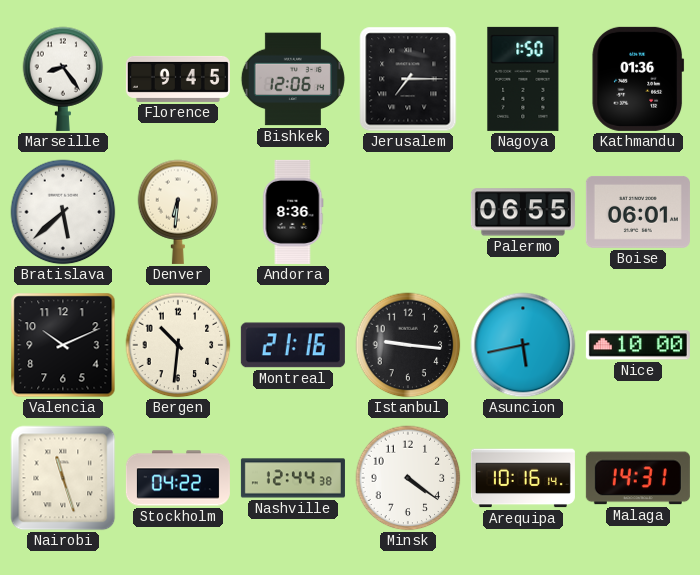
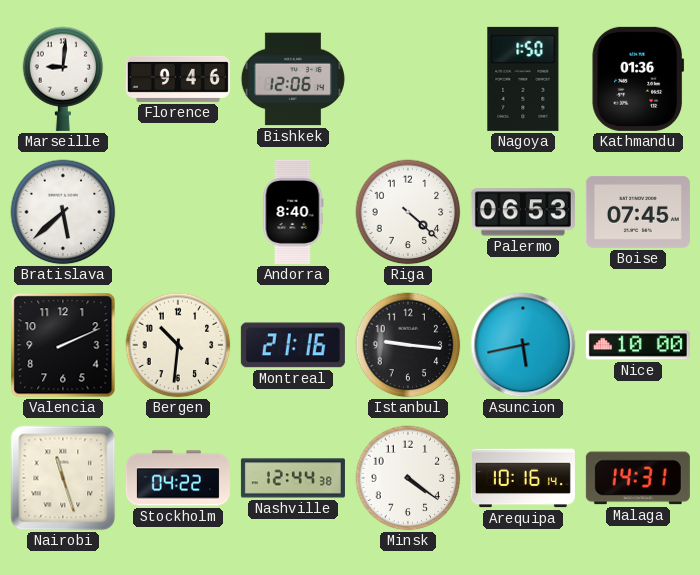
Marseille: 8:24 -> 9:01
Florence: 9:45 -> 9:46
Jerusalem: 7:15 -> none
Denver: 6:31 -> none
Andorra: 8:36 -> 8:40
Riga: none -> 4:22
Palermo: 06:55 -> 06:53
Boise: 06:01 -> 07:45
Valencia: 10:11 -> 2:11
